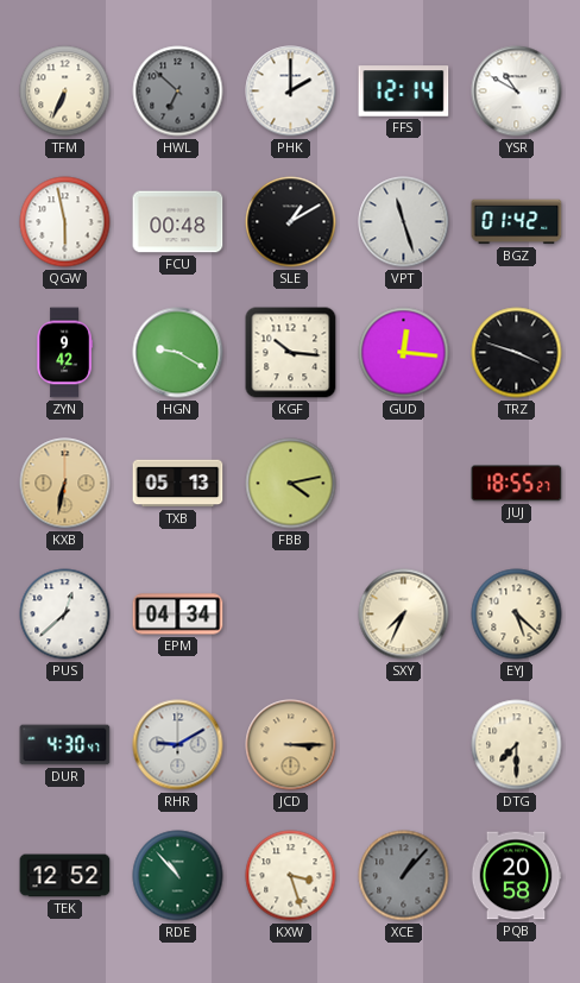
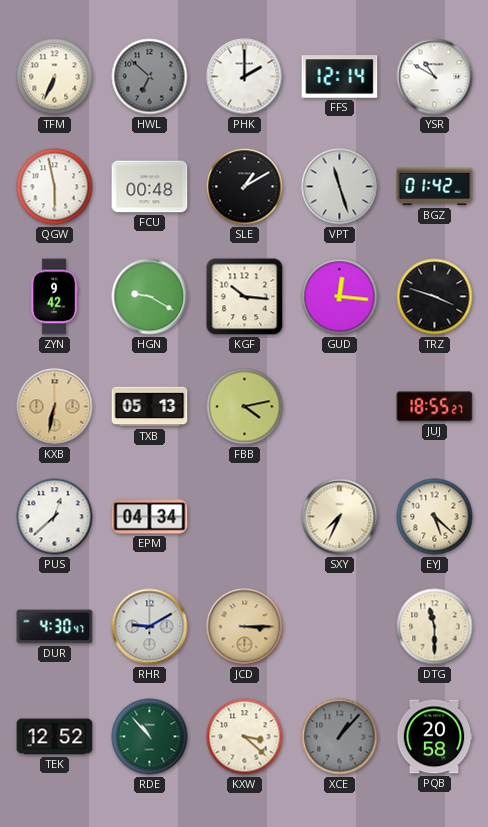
DTG: 7:30 -> 11:30
KXW: 3:27 -> 3:22
